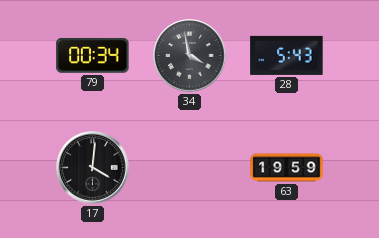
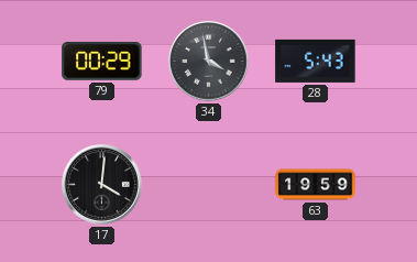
79: 00:34 -> 00:29
